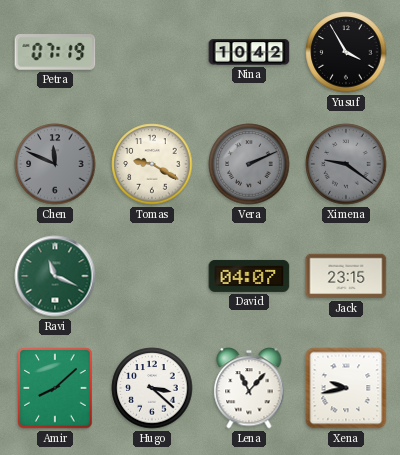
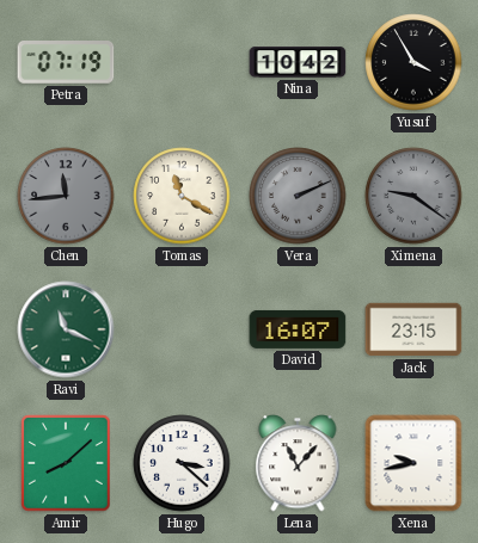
Chen: 11:49 -> 11:44
Tomas: 9:20 -> 11:20
David: 04:07 -> 16:07
